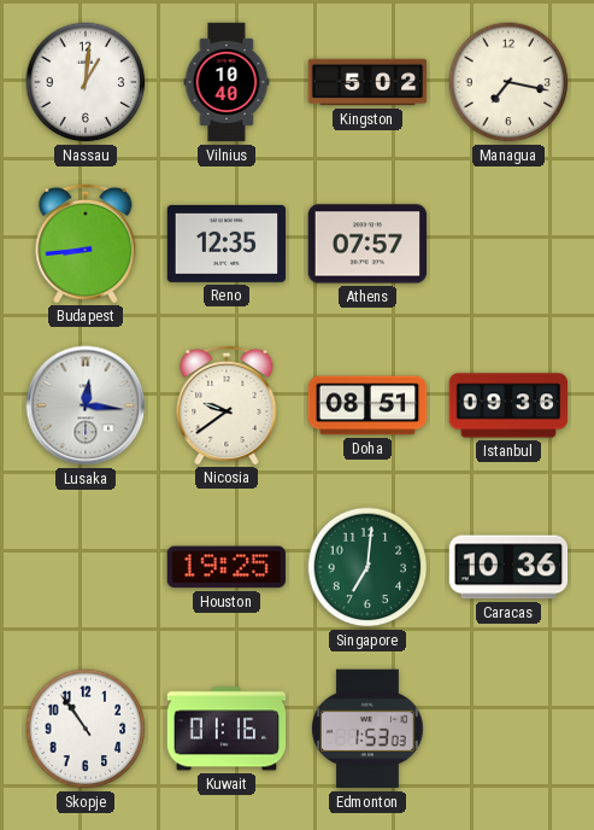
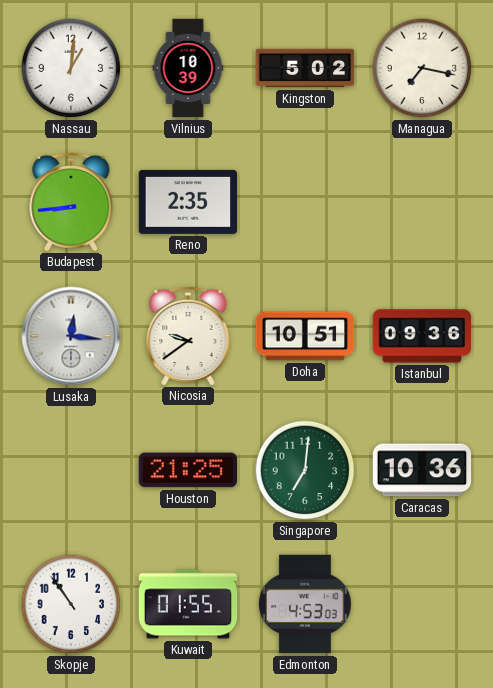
Vilnius: 10:40 -> 10:39
Reno: 12:35 -> 2:35
Athens: 07:57 -> none
Doha: 08:51 -> 10:51
Houston: 19:25 -> 21:25
Kuwait: 01:16 -> 01:55
Edmonton: 1:53 -> 4:53
